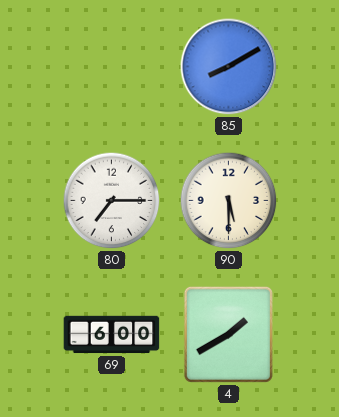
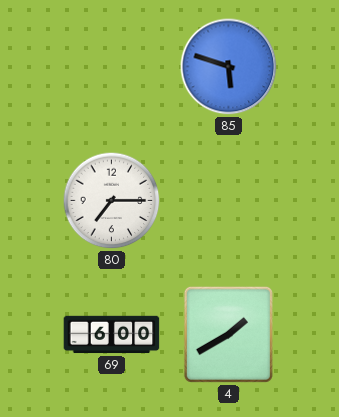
85: 8:10 -> 5:48
90: 5:30 -> none
